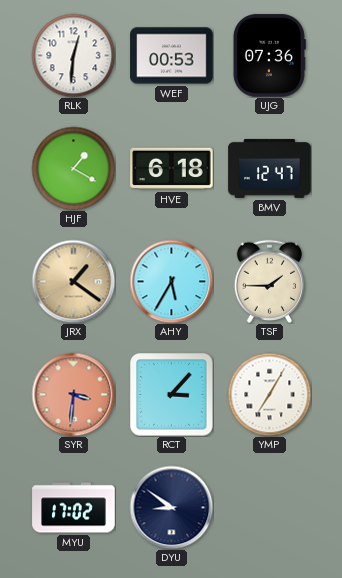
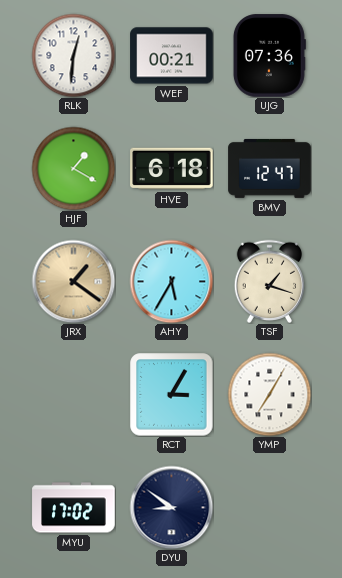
WEF: 00:53 -> 00:21
TSF: 1:45 -> 1:18
SYR: 3:31 -> none
RCT: 3:07 -> 3:05
